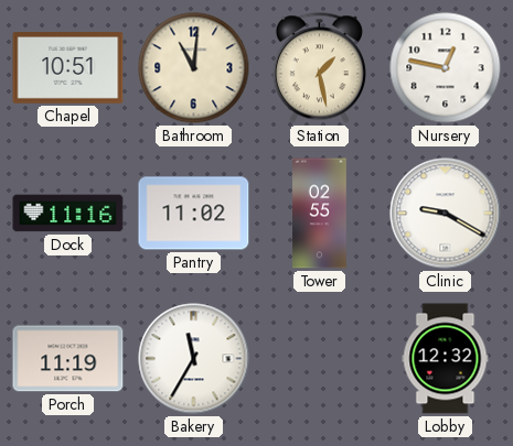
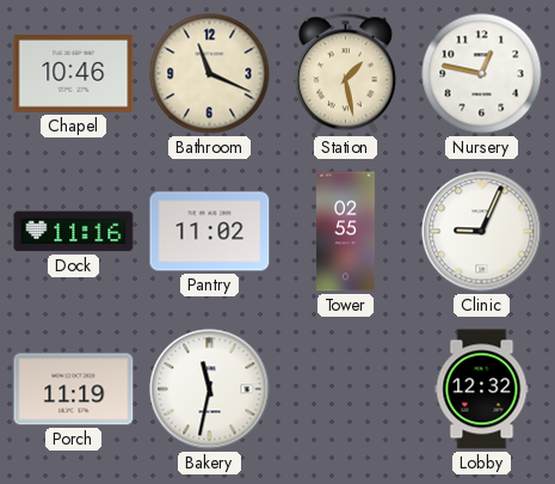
Chapel: 10:51 -> 10:46
Bathroom: 11:01 -> 11:19
Clinic: 9:20 -> 9:04
Bakery: 11:35 -> 11:32
